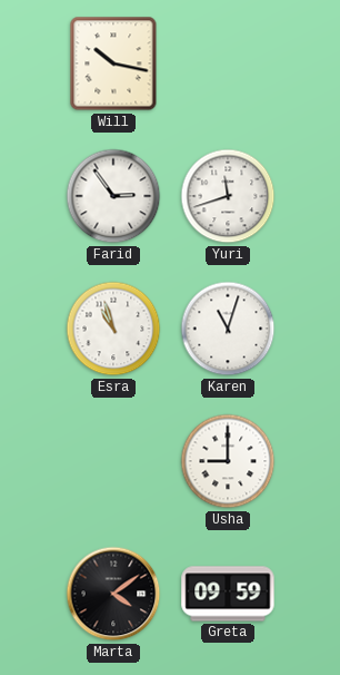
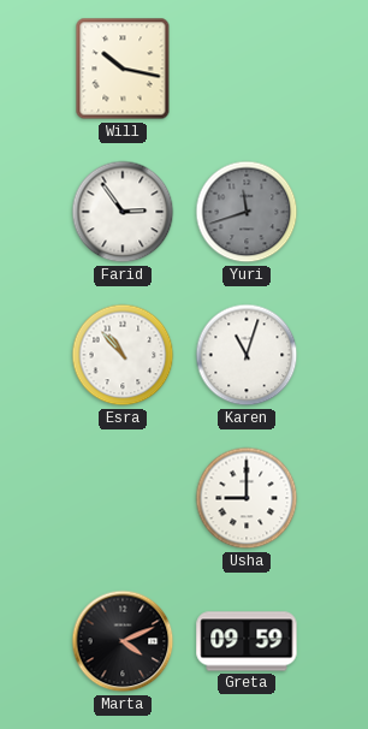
Yuri dial: white -> grey
Esra: 10:57 -> 10:53
Marta: 4:09 -> 4:11
